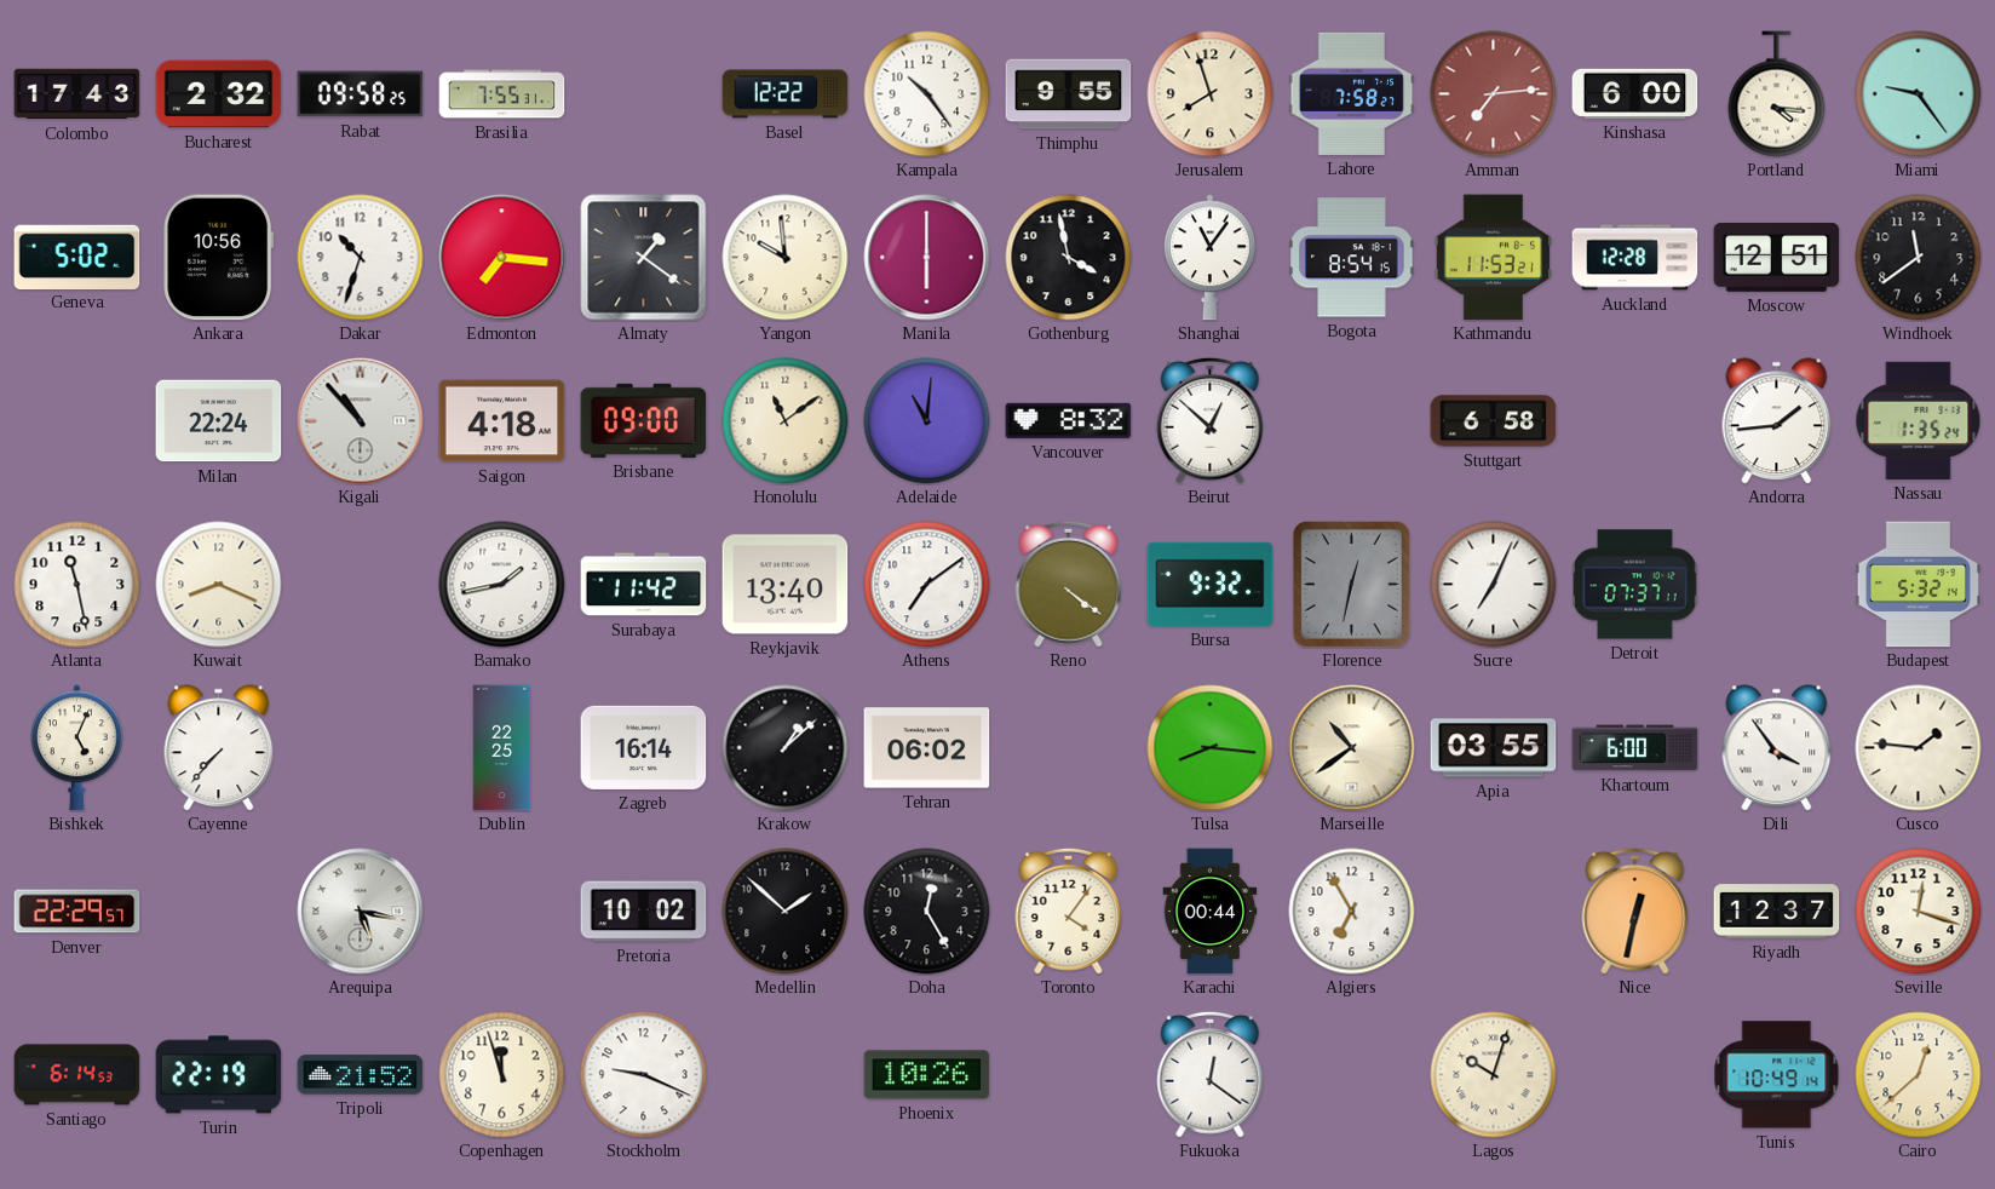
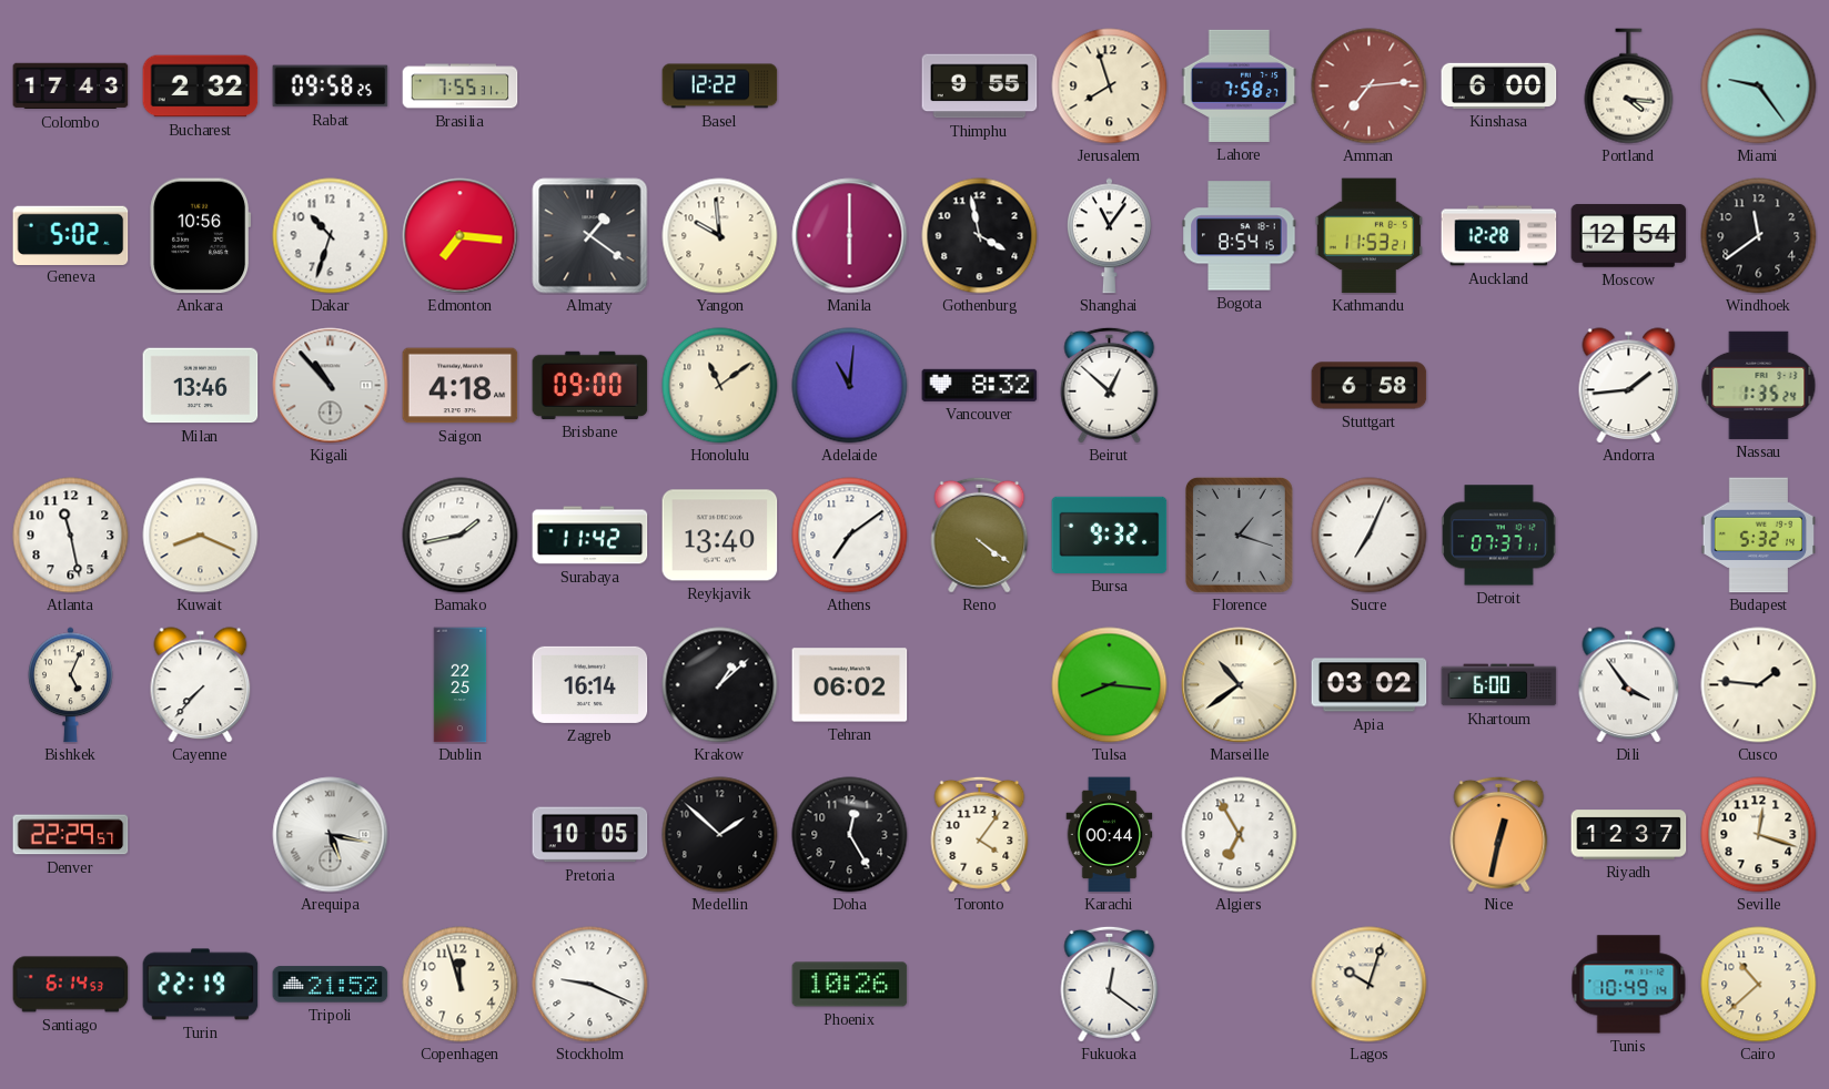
Kampala: 10:24 -> none
Moscow: 12:51 -> 12:54
Milan: 22:24 -> 13:46
Florence: 12:32 -> 1:18
Apia: 03:55 -> 03:02
Pretoria: 10:02 -> 10:05
Cairo: 12:38 -> 10:38
